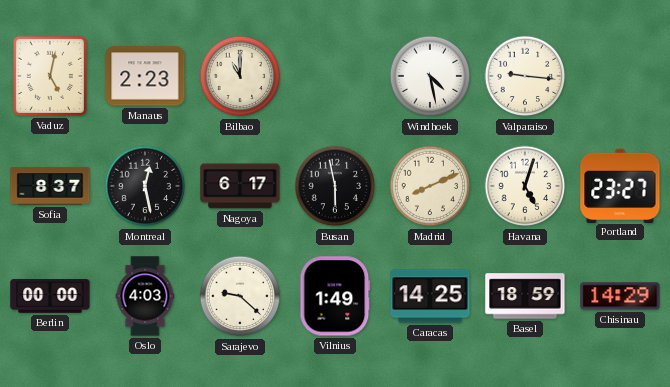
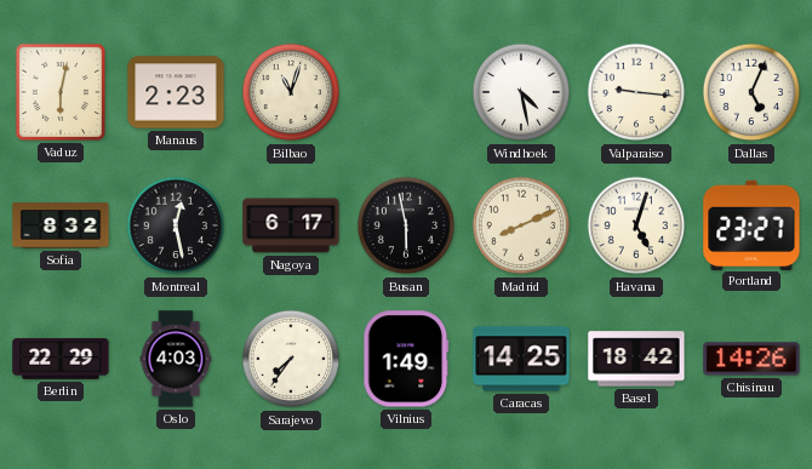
Vaduz: 5:02 -> 6:02
Bilbao: 11:00 -> 11:03
Dallas: none -> 5:04
Sofia: 8:37 -> 8:32
Berlin: 00:00 -> 22:29
Sarajevo: 9:22 -> 7:36
Basel: 18:59 -> 18:42
Chisinau: 14:29 -> 14:26
